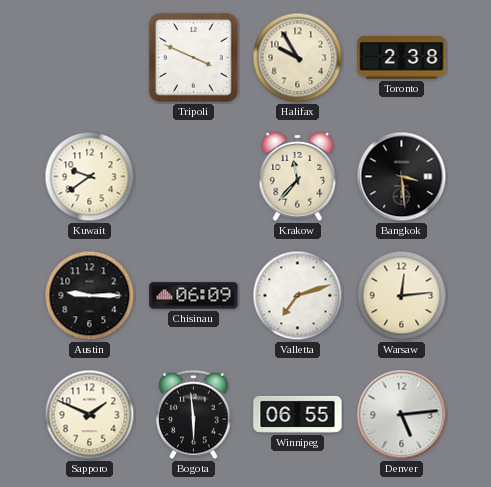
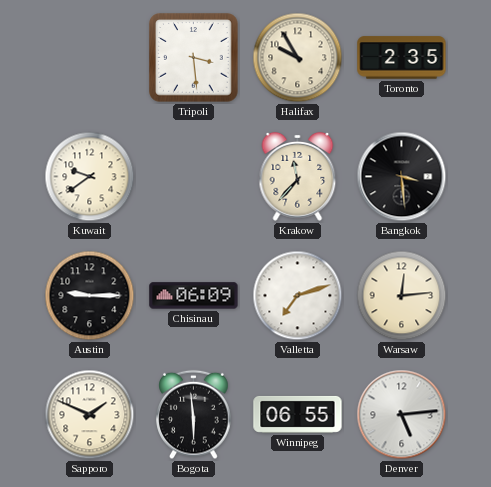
Tripoli: 3:49 -> 3:29
Toronto: 2:38 -> 2:35
